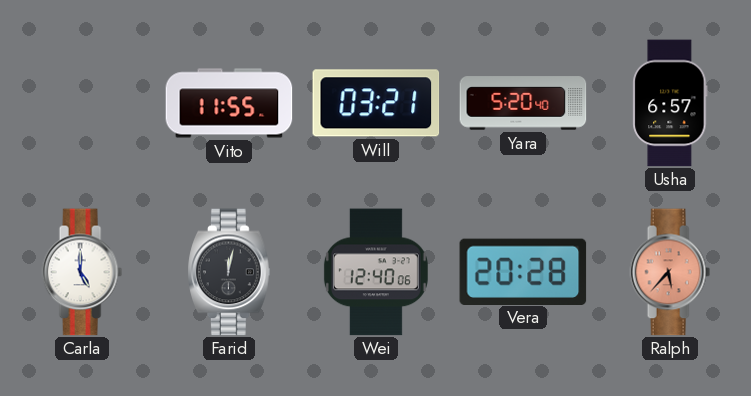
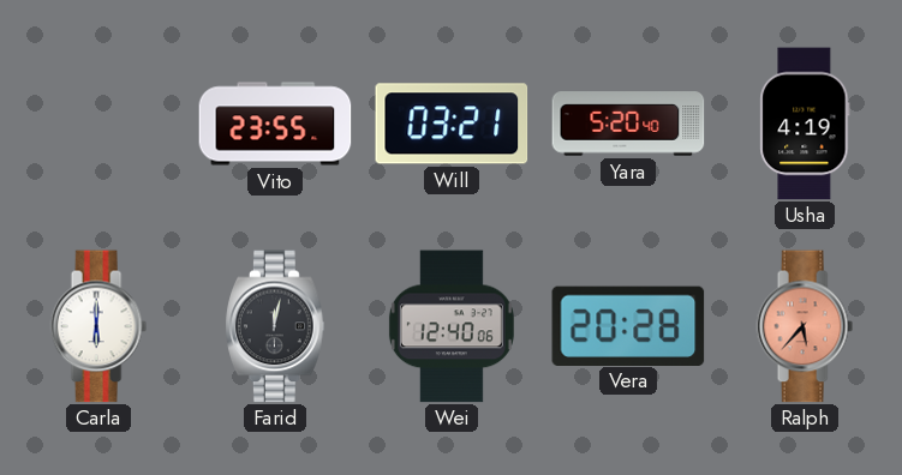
Vito: 11:55 -> 23:55
Usha: 6:57 -> 4:19
Carla: 5:00 -> 6:00
